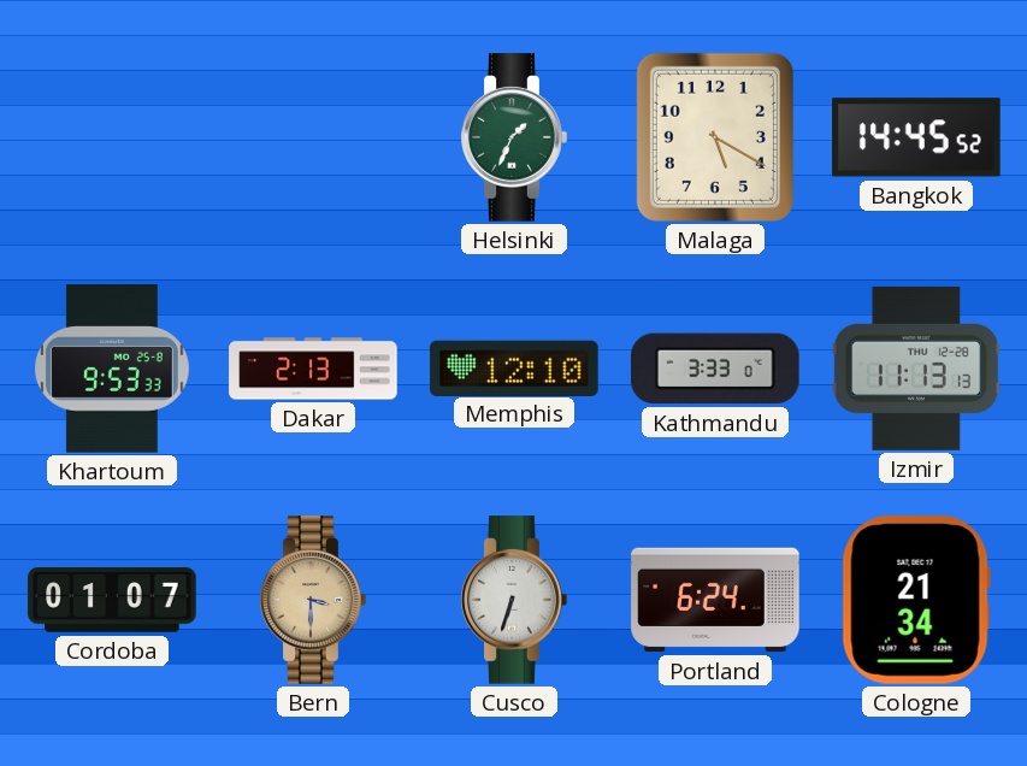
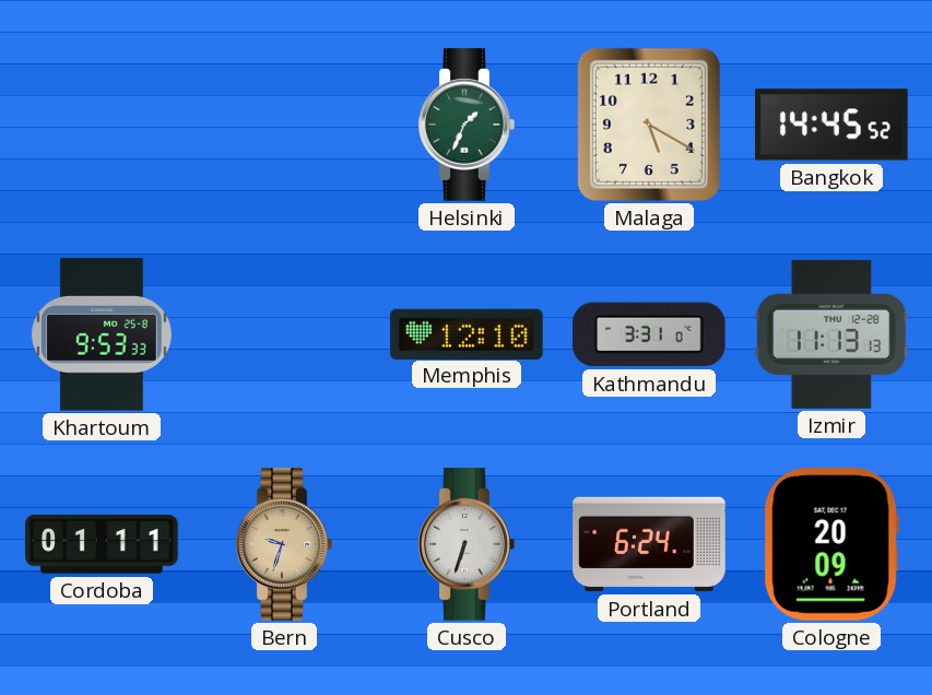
Dakar: 2:13 -> none
Kathmandu: 3:33 -> 3:31
Cordoba: 01:07 -> 01:11
Bern: 3:30 -> 9:33
Cologne: 21:34 -> 20:09
